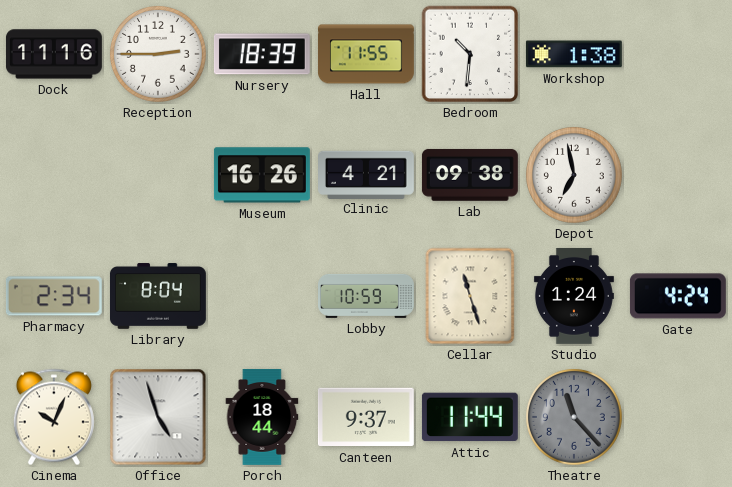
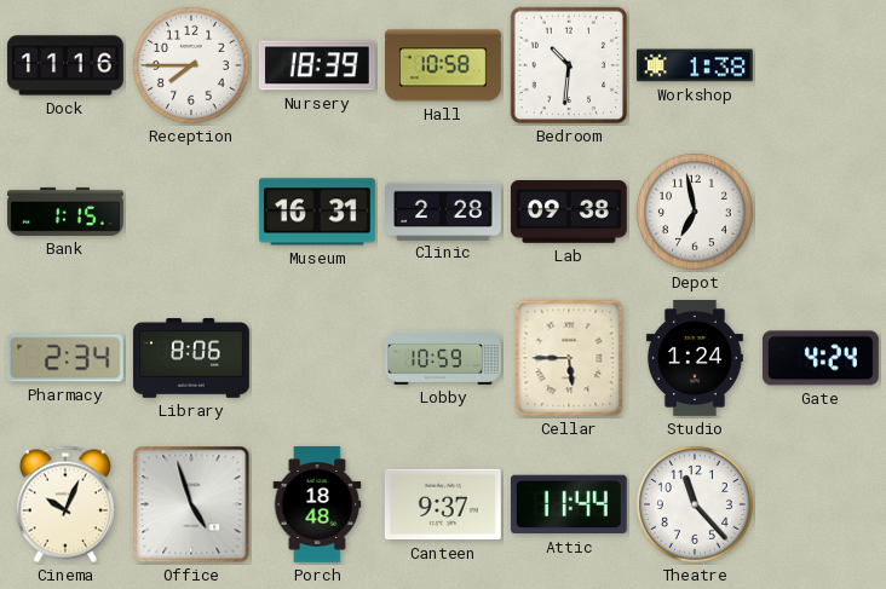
Reception: 2:45 -> 7:45
Hall: 11:55 -> 10:58
Bank: none -> 1:15
Museum: 16:26 -> 16:31
Clinic: 4:21 -> 2:28
Library: 8:04 -> 8:06
Cellar: 11:27 -> 5:45
Porch: 18:44 -> 18:48
Theatre dial: grey -> white
